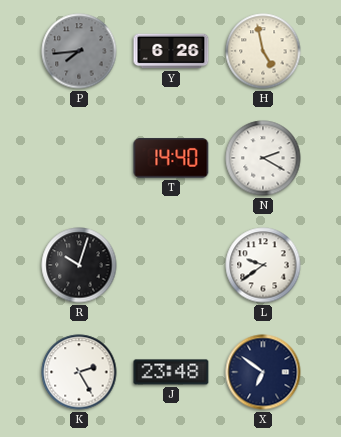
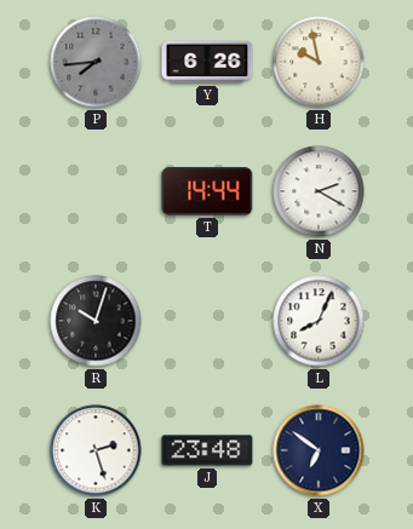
H: 4:58 -> 9:58
T: 14:40 -> 14:44
L: 9:39 -> 8:04
K: 2:25 -> 2:27
